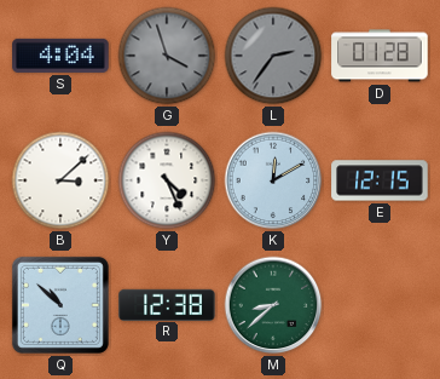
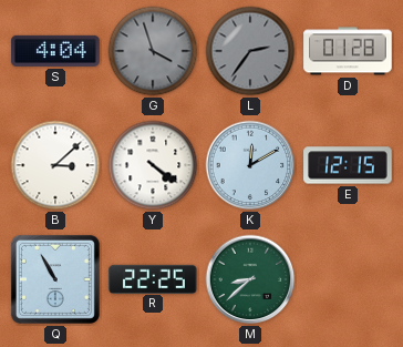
Y: 4:26 -> 4:21
Q: 10:52 -> 10:55
R: 12:38 -> 22:25
